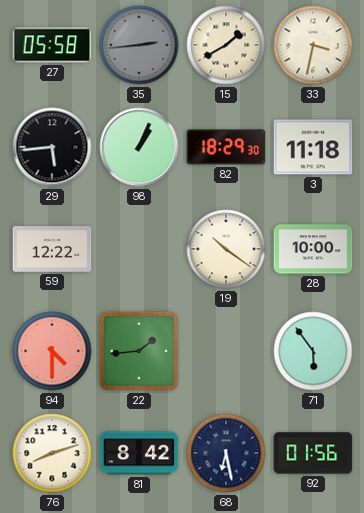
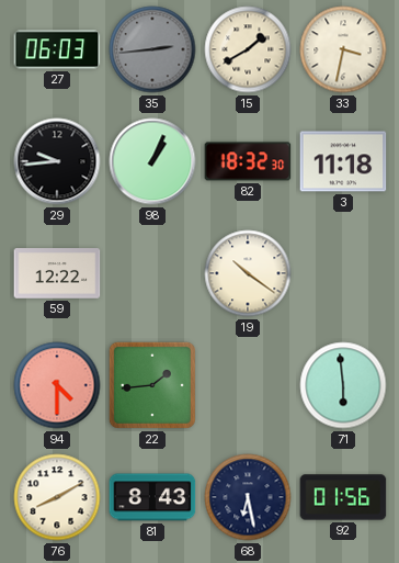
27: 05:58 -> 06:03
29: 5:44 -> 9:44
82: 18:29 -> 18:32
28: 10:00 -> none
71: 5:54 -> 5:59
76: 8:12 -> 8:10
81: 8:42 -> 8:43
